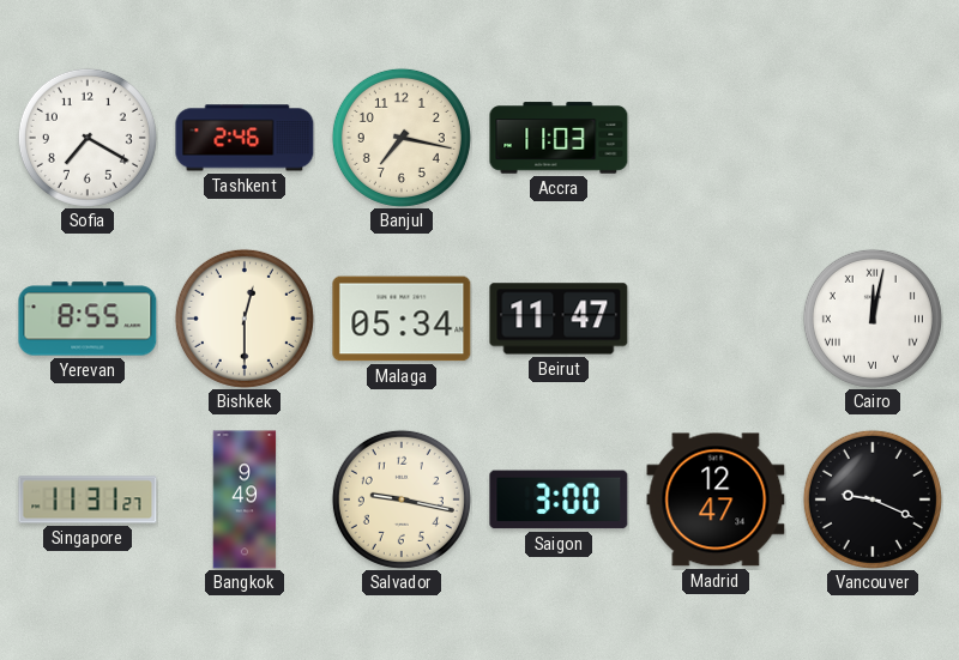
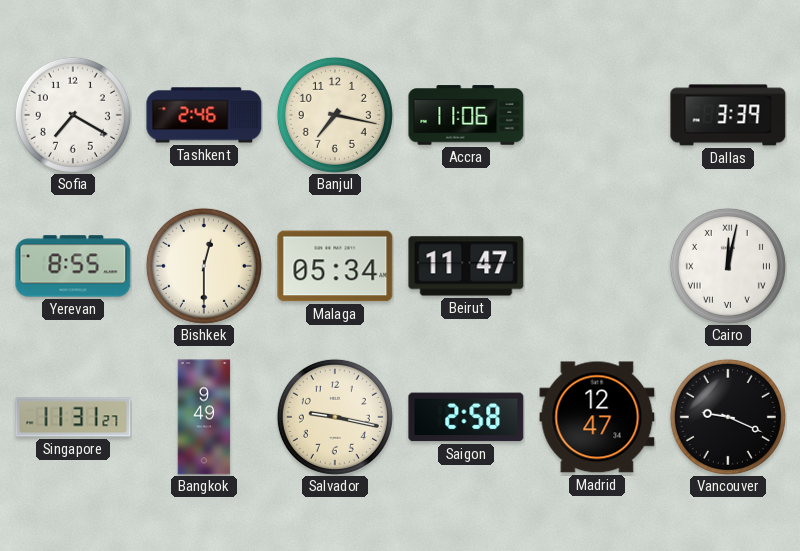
Accra: 11:03 -> 11:06
Dallas: none -> 3:39
Saigon: 3:00 -> 2:58
